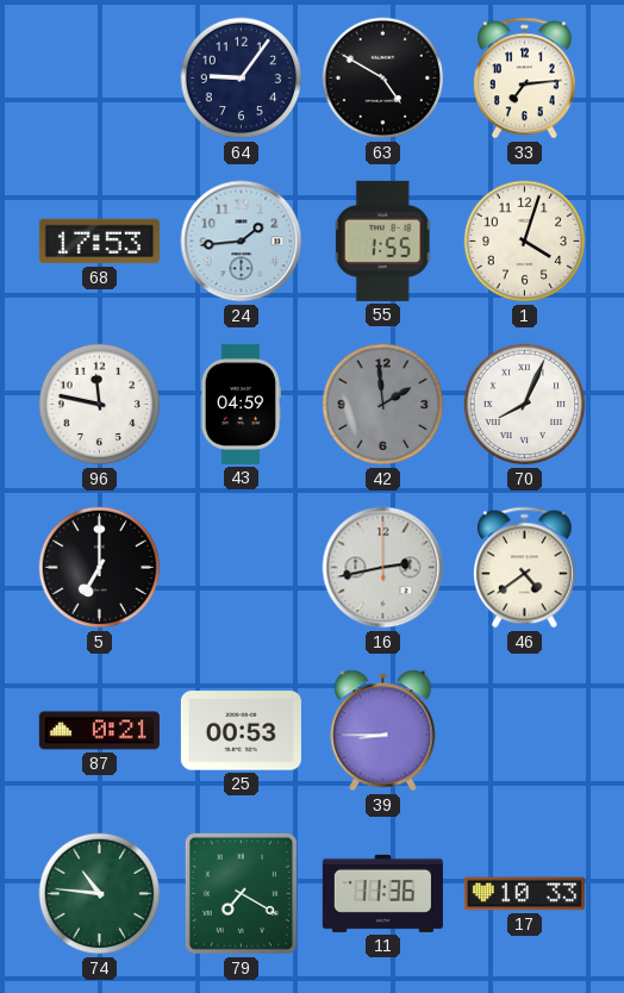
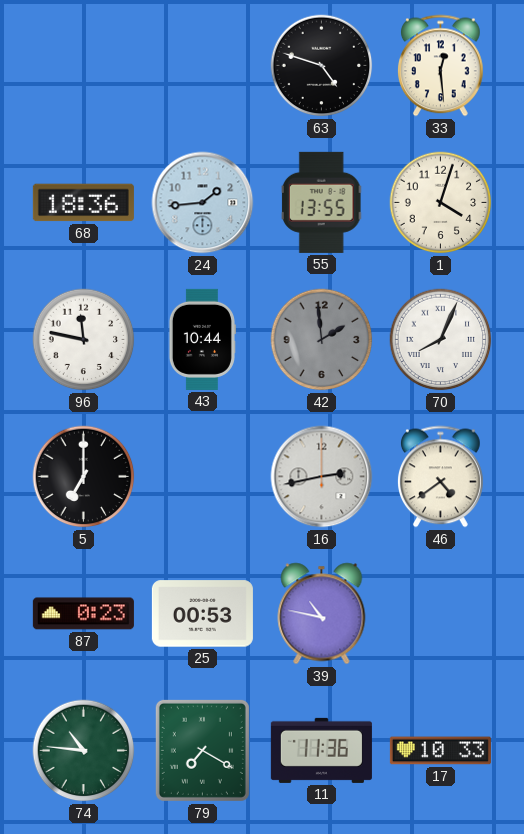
64: 9:06 -> none
63: 4:50 -> 4:48
33: 7:14 -> 12:29
68: 17:53 -> 18:36
55: 1:55 -> 13:55
43: 04:59 -> 10:44
87: 0:21 -> 0:23
39: 8:45 -> 10:47
